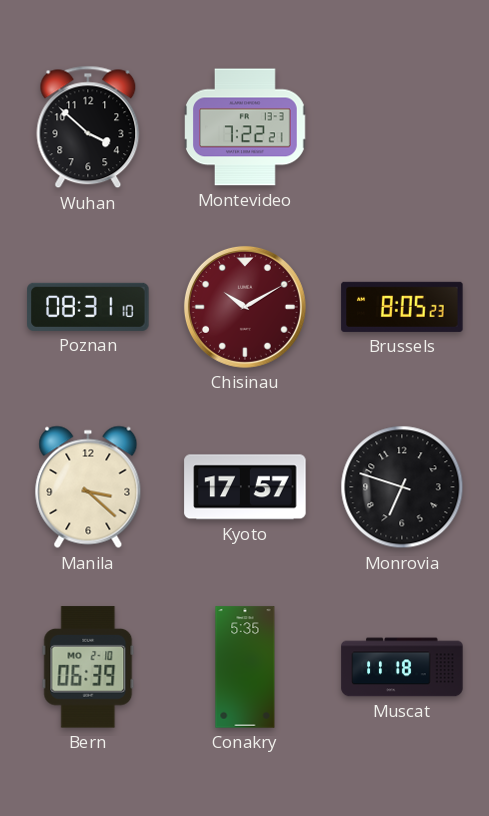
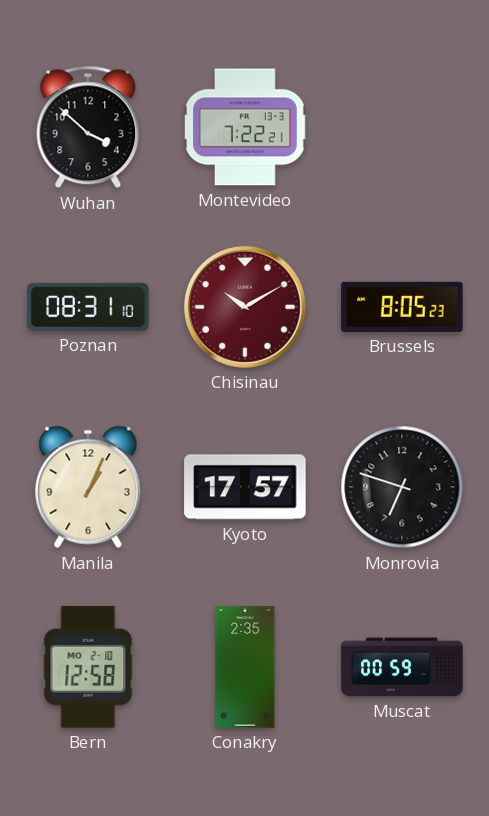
Manila: 3:22 -> 1:04
Bern: 06:39 -> 12:58
Conakry: 5:35 -> 2:35
Muscat: 11:18 -> 00:59
